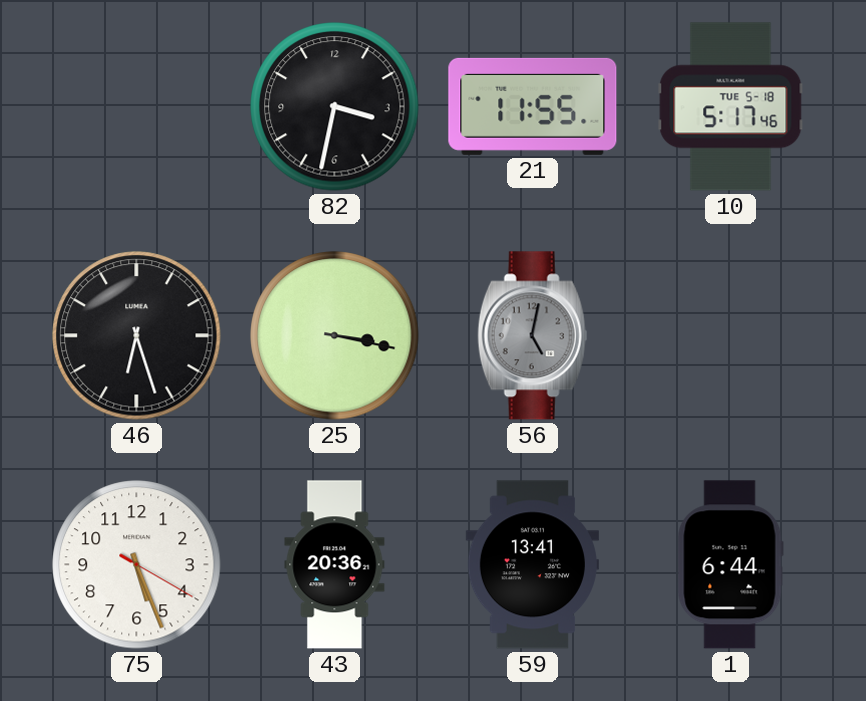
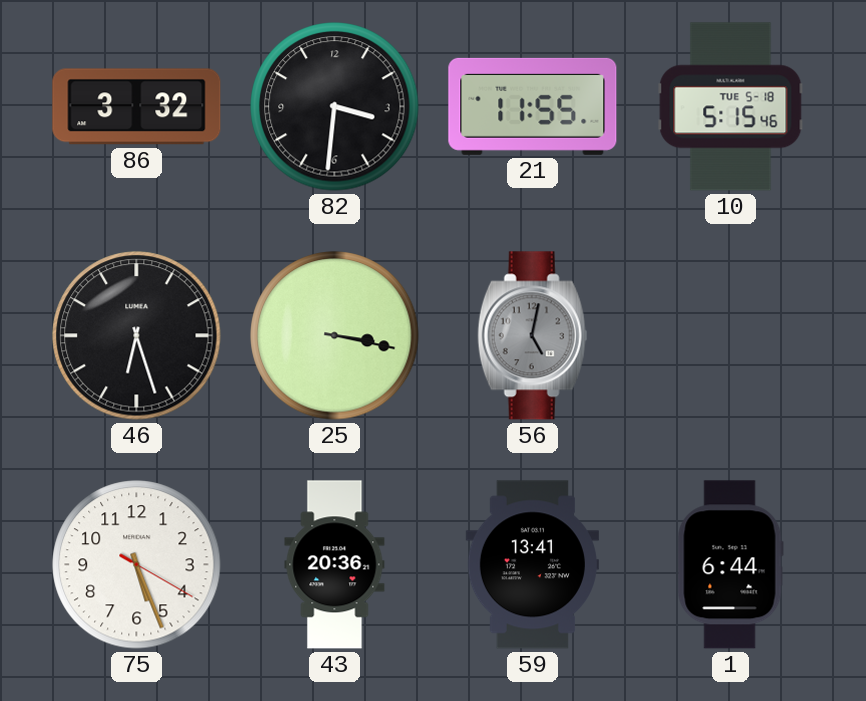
86: none -> 3:32
82: 3:32 -> 3:31
10: 5:17 -> 5:15
